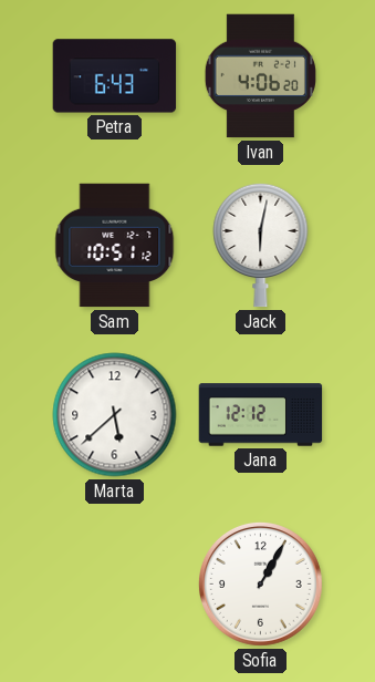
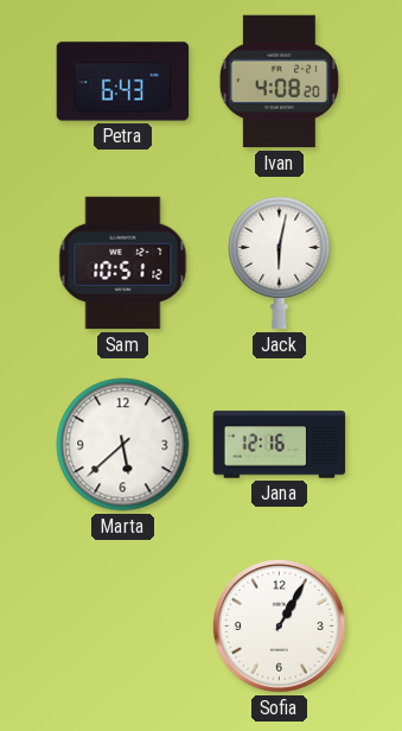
Ivan: 4:06 -> 4:08
Jana: 12:12 -> 12:16
